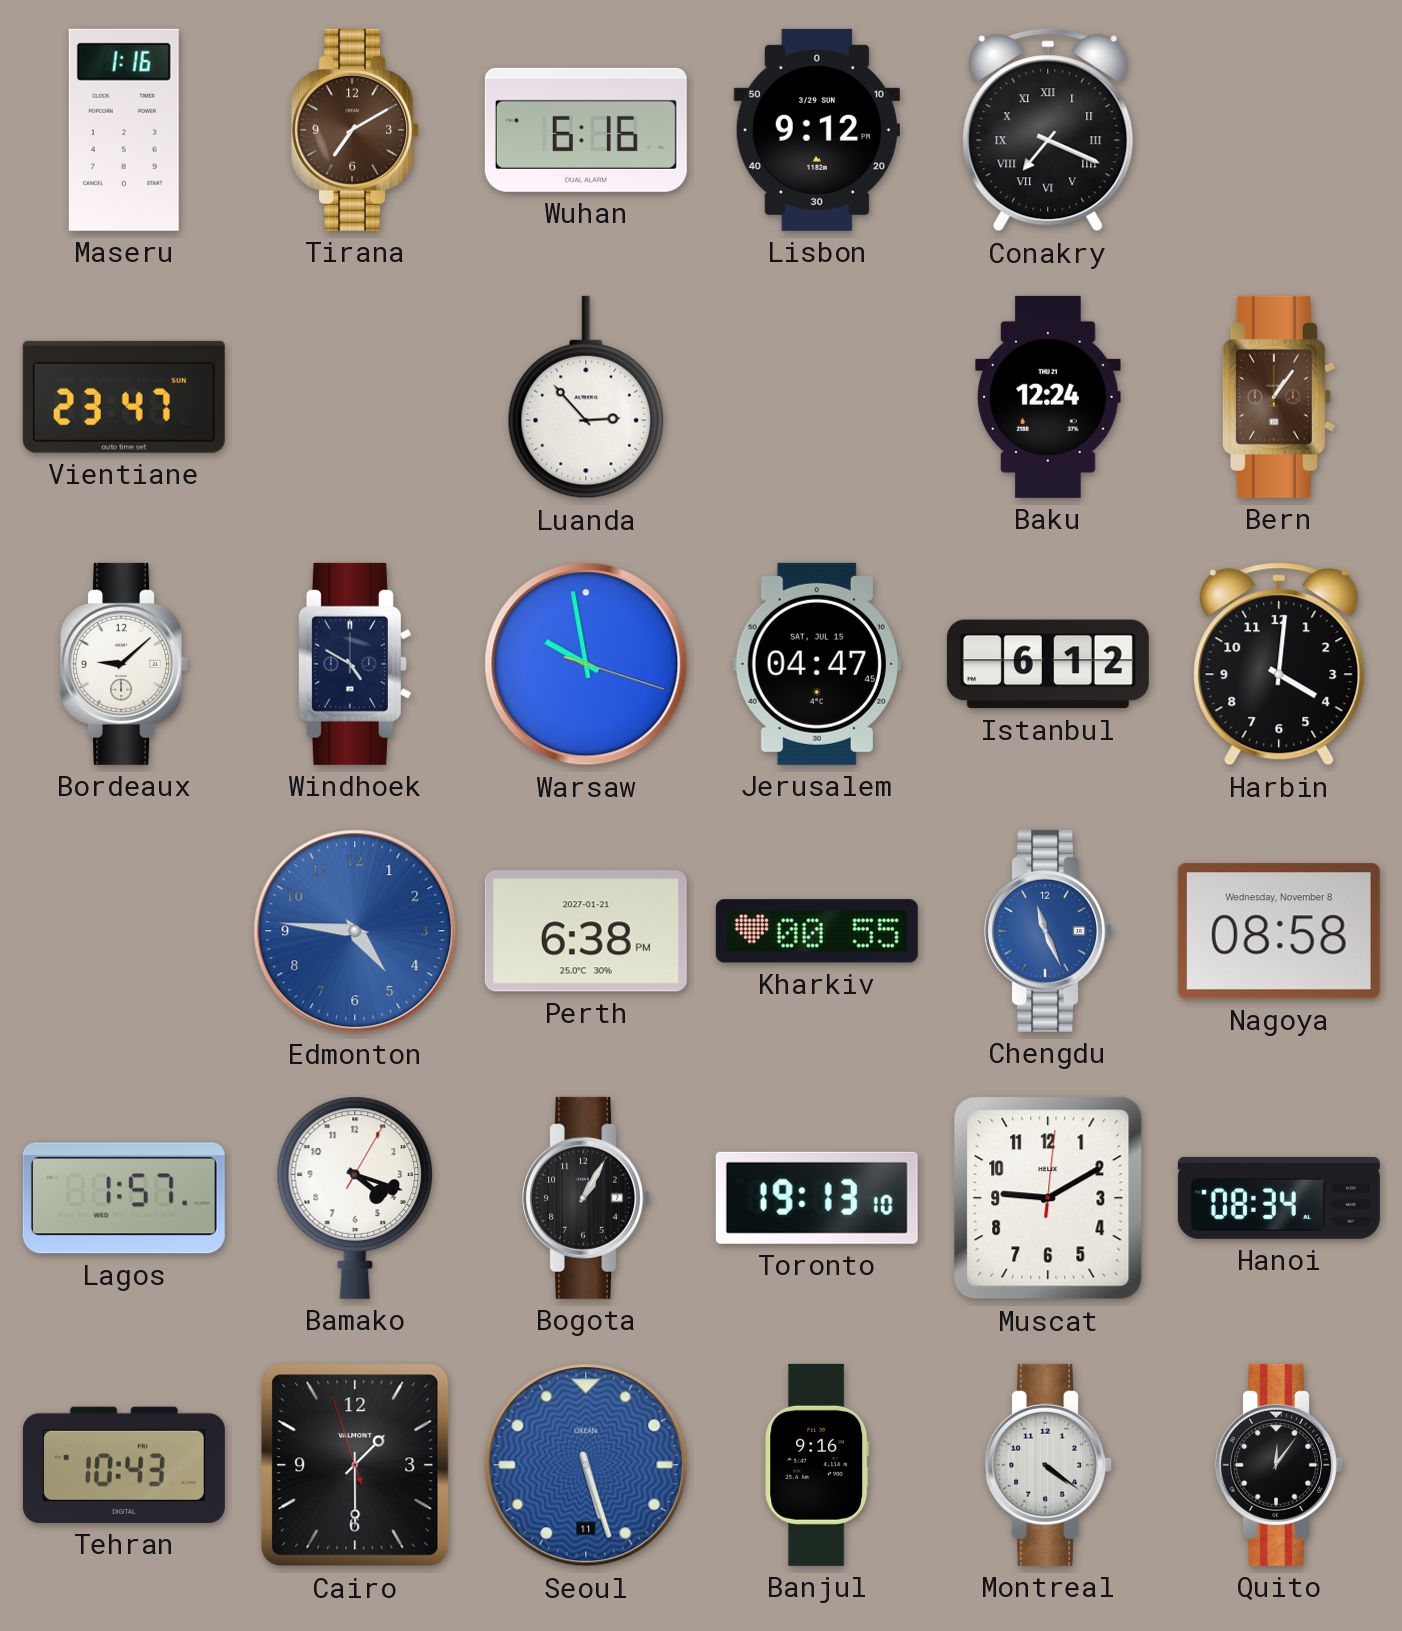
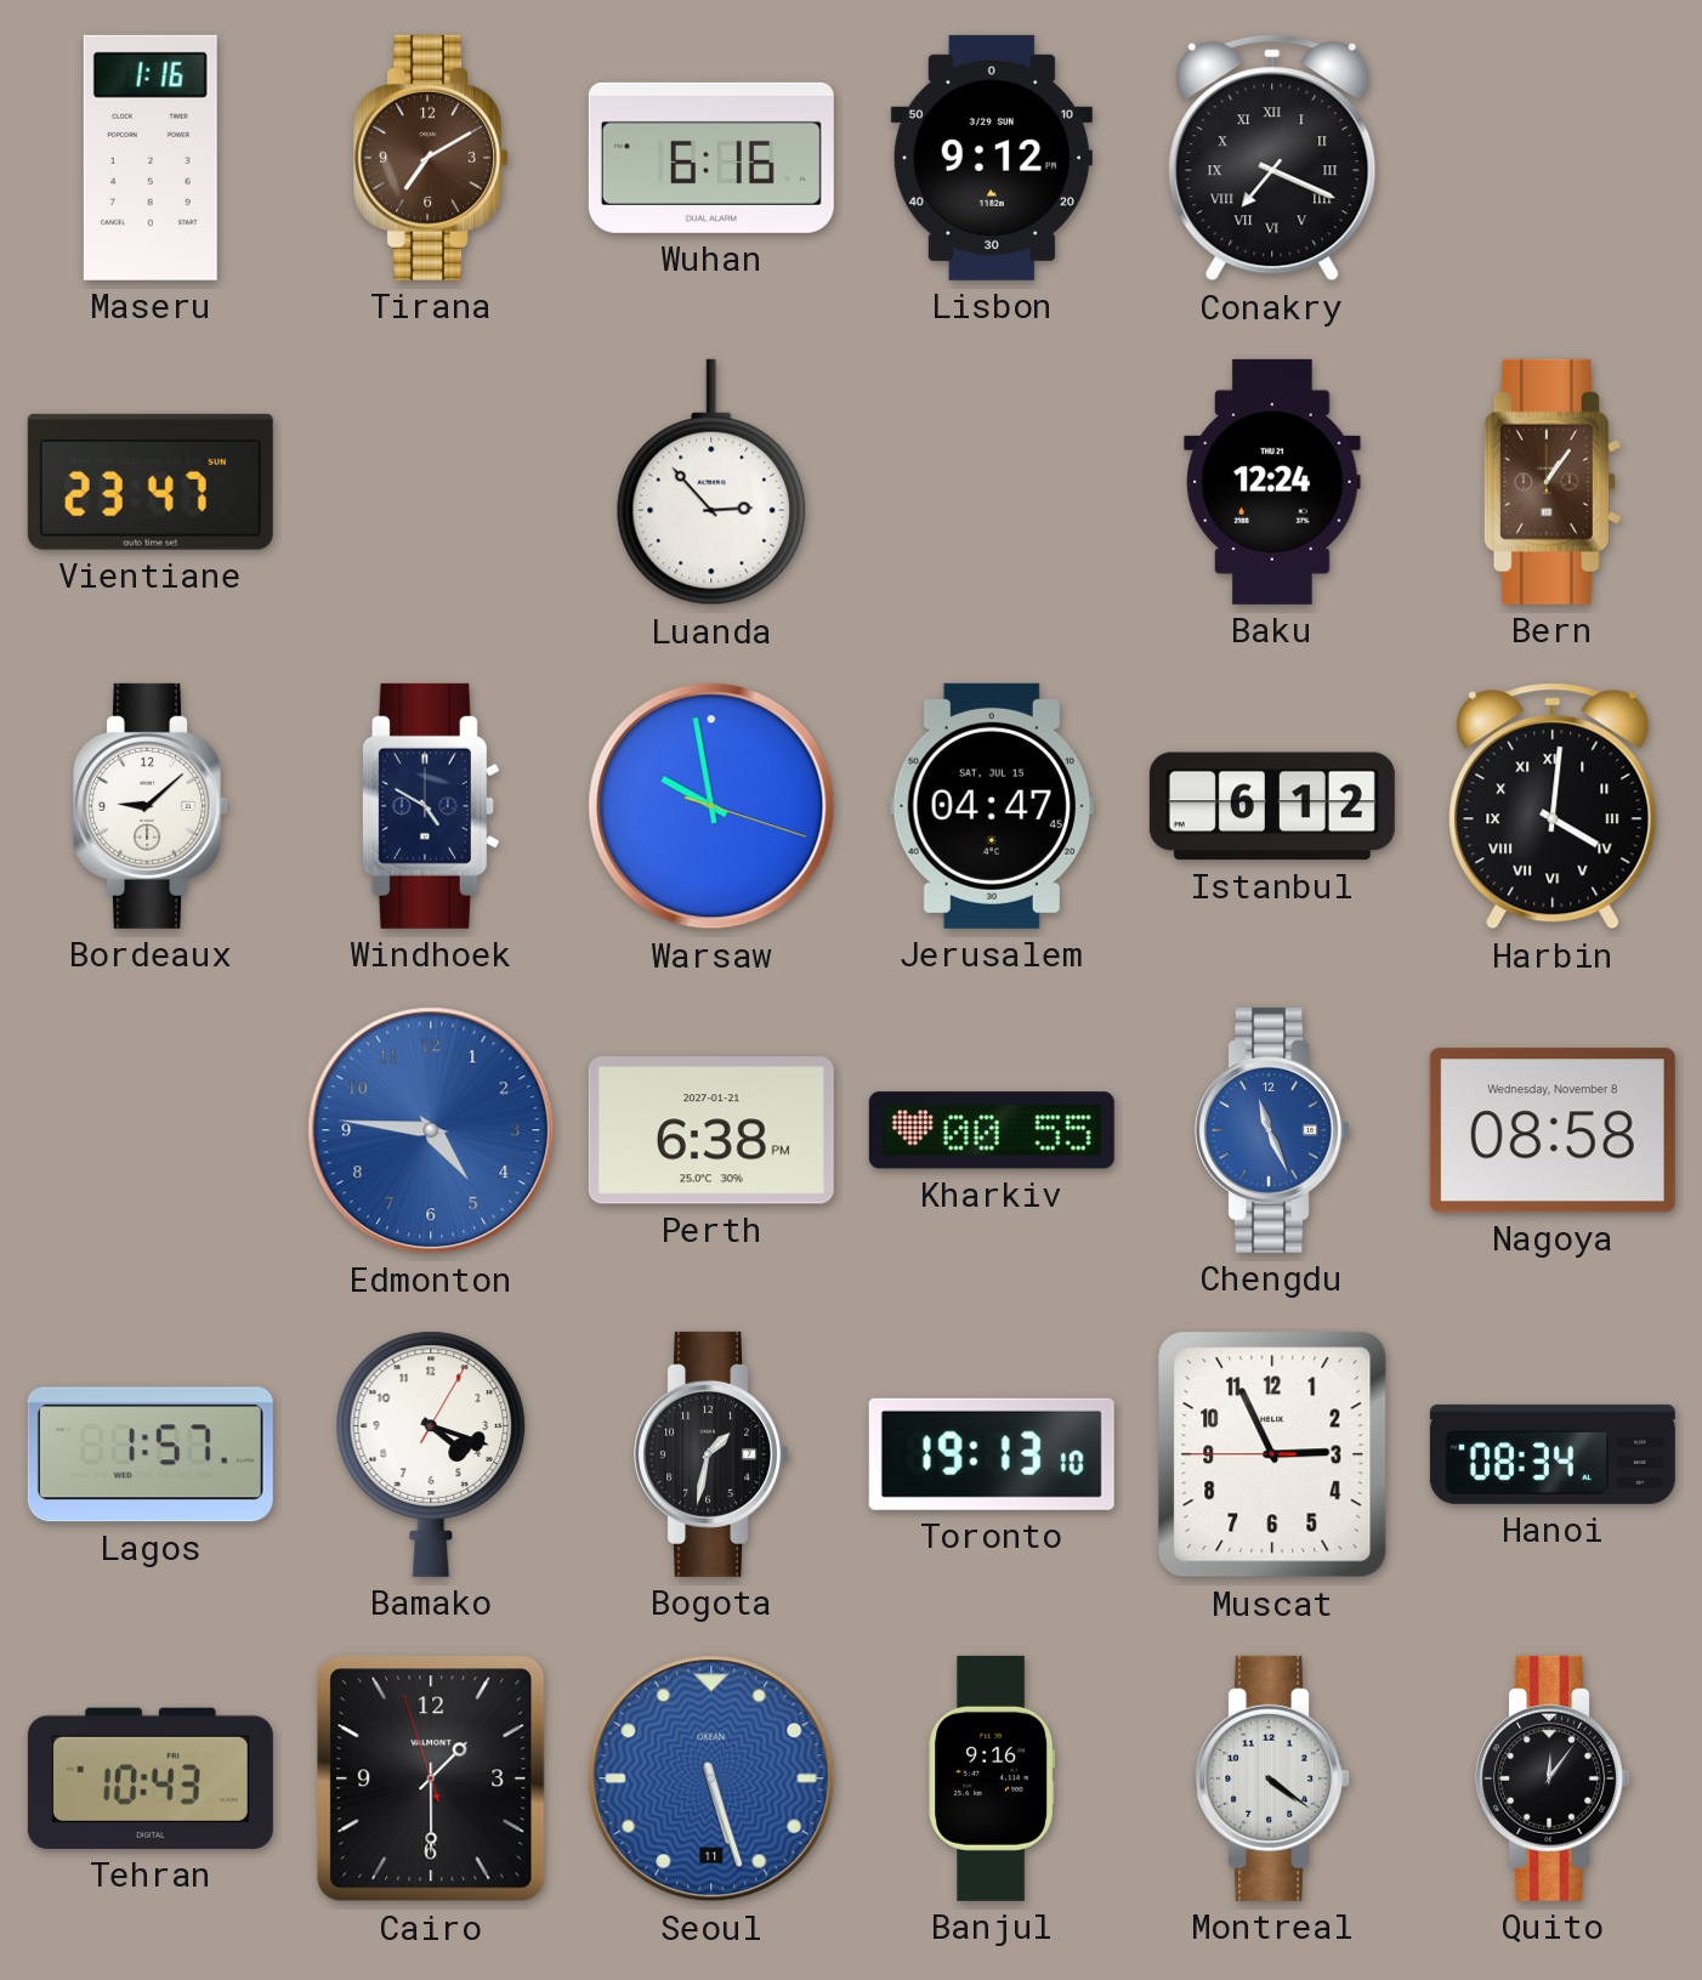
Harbin numerals: Arabic -> Roman
Bogota: 1:05 -> 1:32
Muscat: 9:10 -> 2:55
